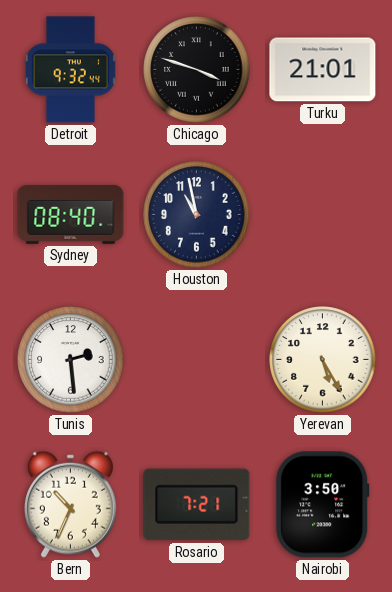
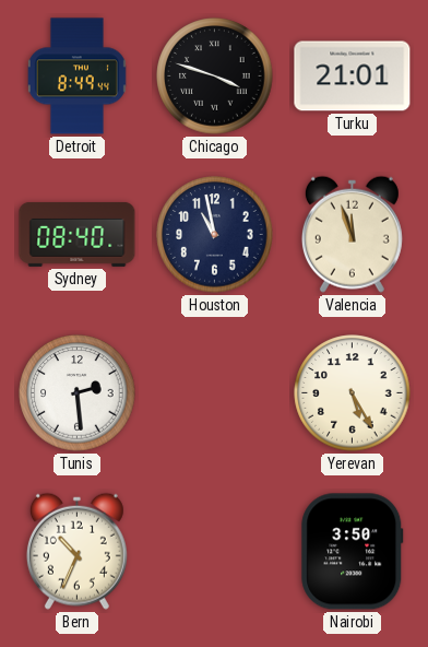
Detroit: 9:32 -> 8:49
Valencia: none -> 11:57
Rosario: 7:21 -> none
